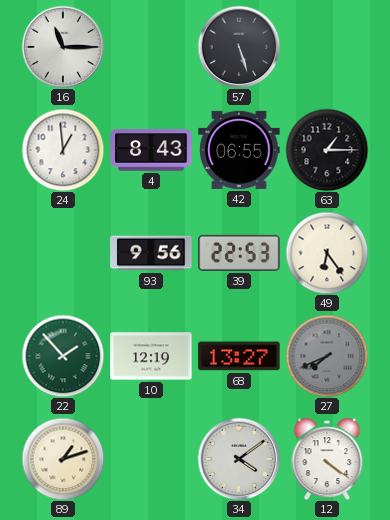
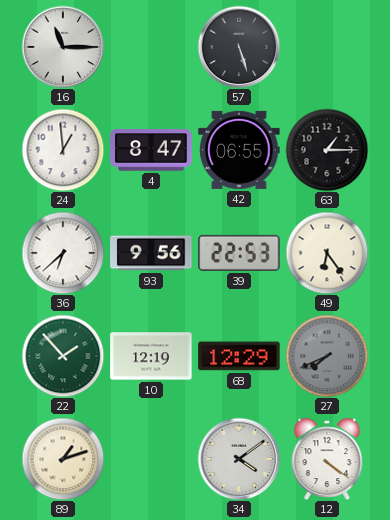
4: 8:43 -> 8:47
36: none -> 6:38
68: 13:27 -> 12:29
